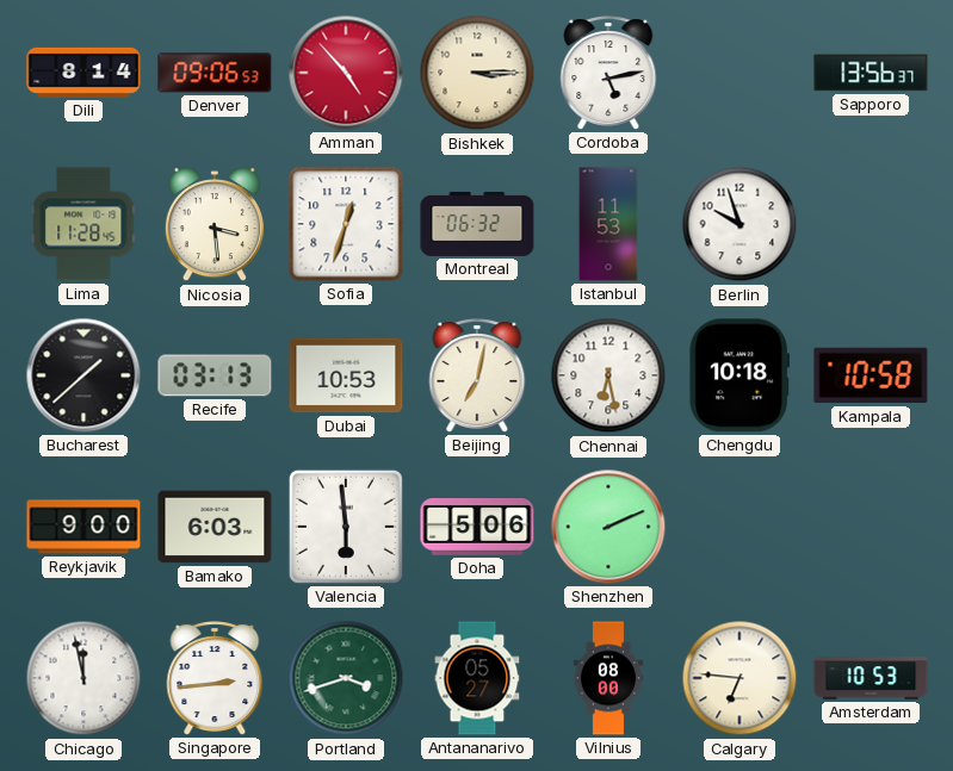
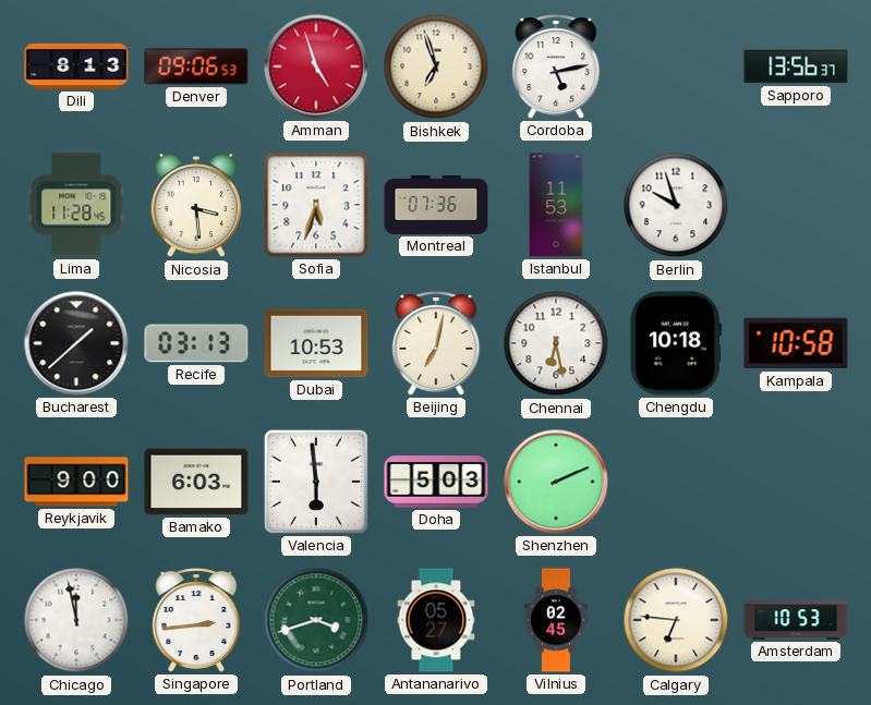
Dili: 8:14 -> 8:13
Amman: 4:53 -> 4:57
Bishkek: 3:15 -> 6:57
Sofia: 12:33 -> 5:33
Montreal: 06:32 -> 07:36
Doha: 5:06 -> 5:03
Vilnius: 08:00 -> 02:45
